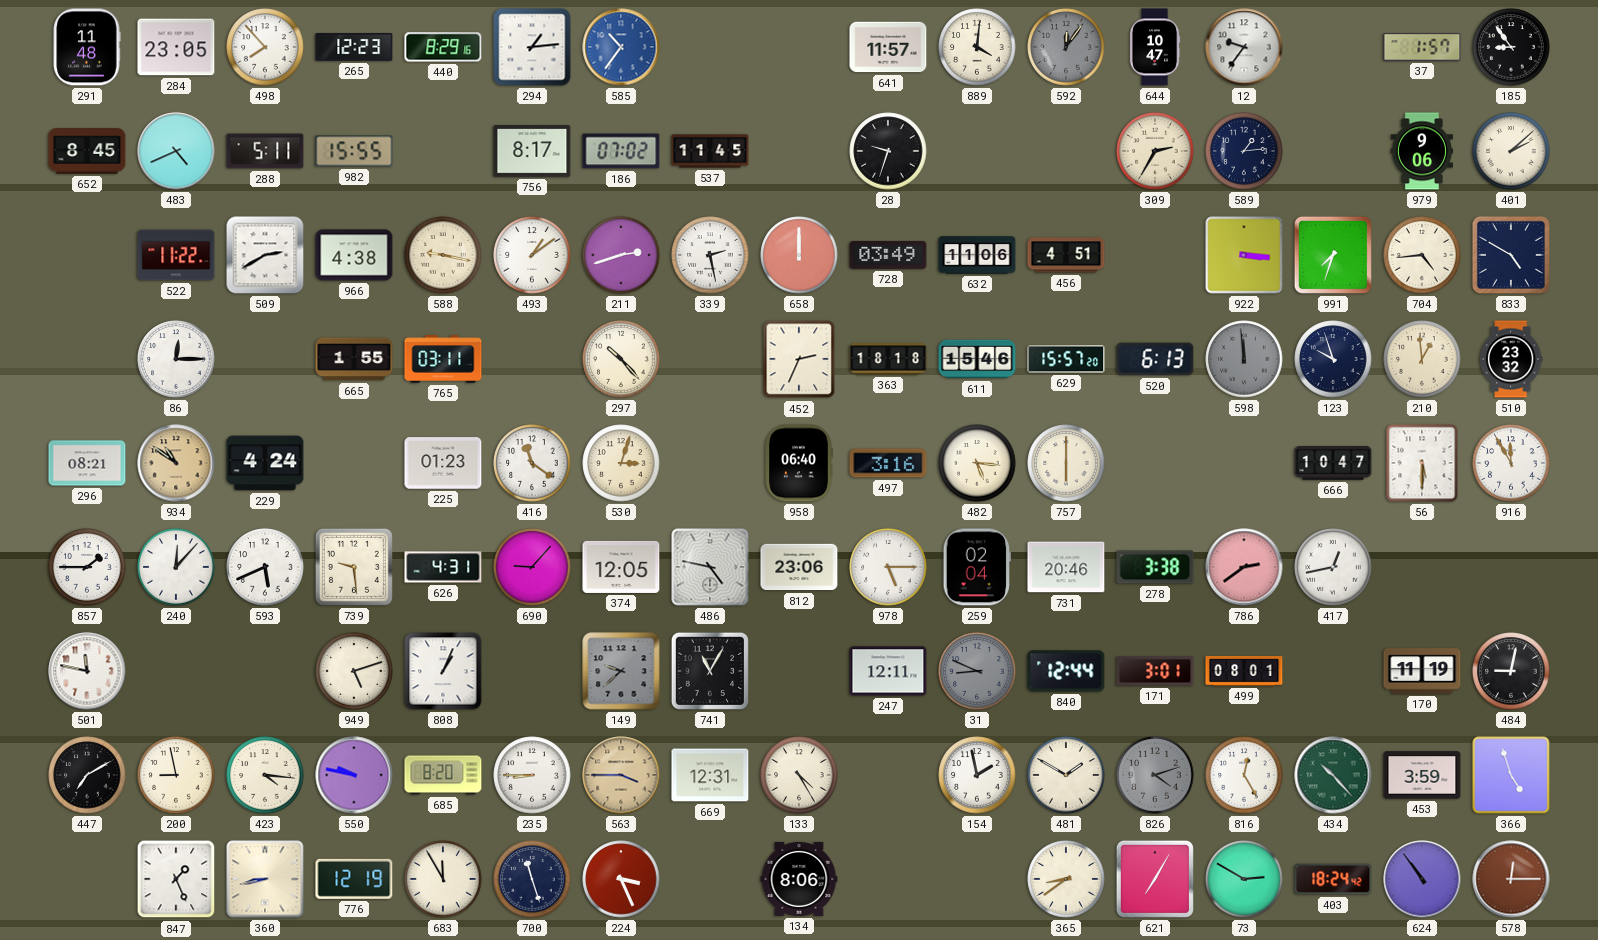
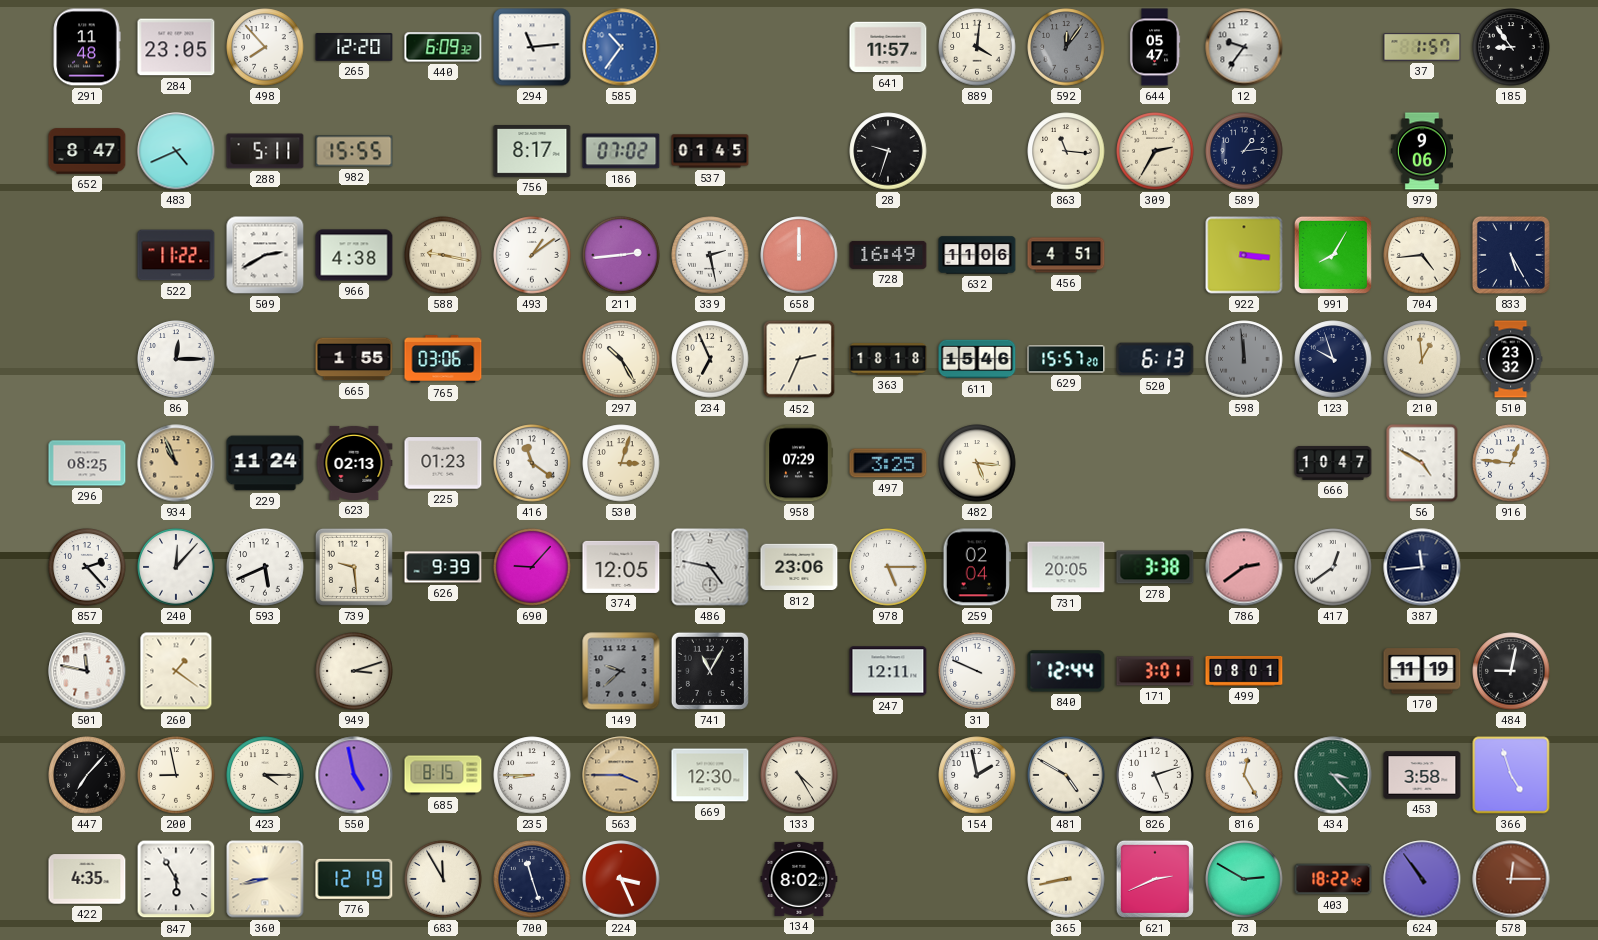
265: 12:23 -> 12:20
440: 8:29 -> 6:09
294: 1:14 -> 11:14
644: 10:47 -> 05:47
652: 8:45 -> 8:47
537: 11:45 -> 01:45
863: none -> 11:16
401: 2:08 -> none
211: 2:42 -> 2:44
728: 03:49 -> 16:49
991: 7:33 -> 8:05
833: 4:50 -> 5:25
765: 03:11 -> 03:06
297: 10:23 -> 10:25
234: none -> 6:56
296: 08:21 -> 08:25
934: 10:51 -> 10:56
229: 4:24 -> 11:24
623: none -> 02:13
958: 06:40 -> 07:29
497: 3:16 -> 3:25
757: 6:00 -> none
56: 5:30 -> 4:50
916: 11:55 -> 12:46
857: 1:45 -> 2:23
626: 4:31 -> 9:39
731: 20:46 -> 20:05
417: 12:43 -> 12:39
387: none -> 11:44
260: none -> 1:21
949: 5:12 -> 3:12
808: 1:04 -> none
31: 8:49 -> 9:49
31 dial: grey -> white
447: 7:10 -> 7:07
423: 4:16 -> 4:15
550: 9:47 -> 4:58
685: 8:20 -> 8:15
669: 12:31 -> 12:30
481: 1:50 -> 4:50
826: 4:12 -> 5:12
826 dial: grey -> white
434: 10:23 -> 3:23
453: 3:59 -> 3:58
422: none -> 4:35
847: 1:26 -> 5:55
134: 8:06 -> 8:02
365: 8:39 -> 8:43
621: 7:05 -> 2:41
403: 18:24 -> 18:22
